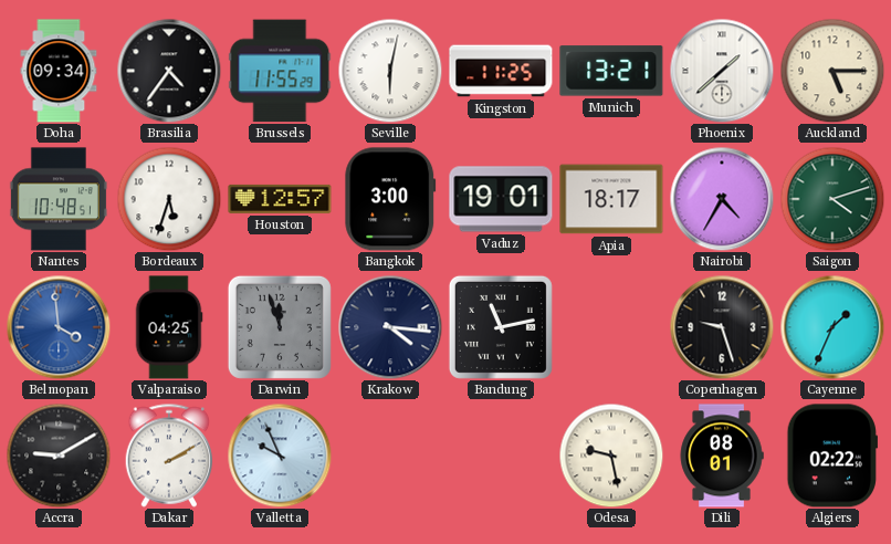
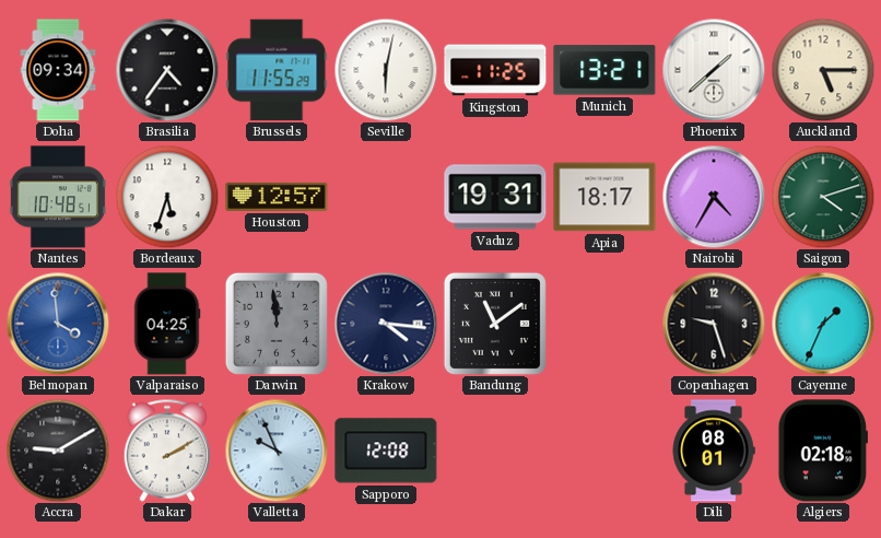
Bangkok: 3:00 -> none
Vaduz: 19:01 -> 19:31
Darwin: 11:57 -> 11:59
Bandung: 11:13 -> 11:09
Sapporo: none -> 12:08
Odesa: 9:28 -> none
Algiers: 02:22 -> 02:18
